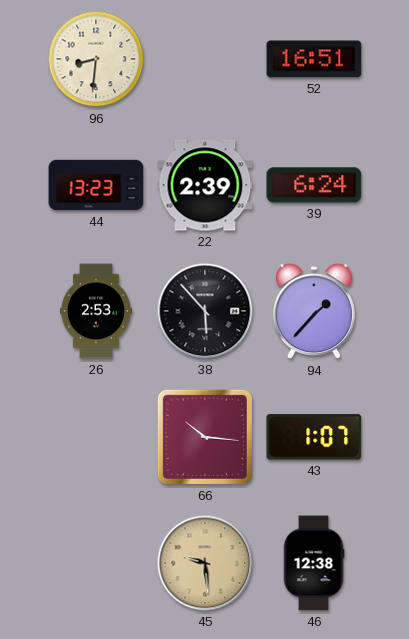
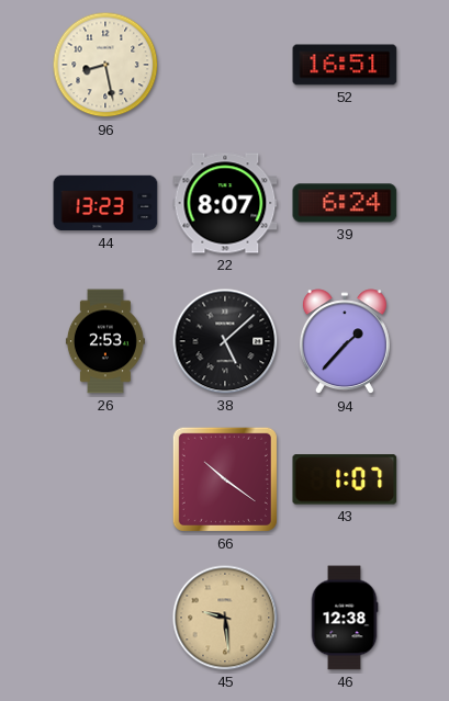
96: 8:31 -> 8:28
22: 2:39 -> 8:07
38: 5:53 -> 5:08
66: 10:16 -> 10:21
